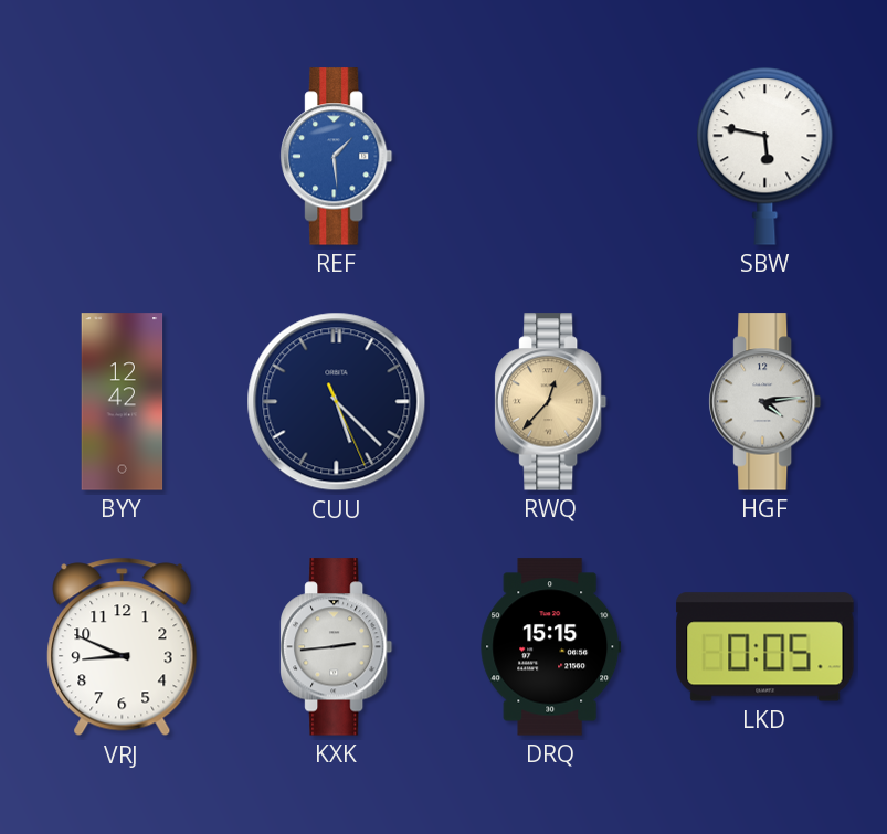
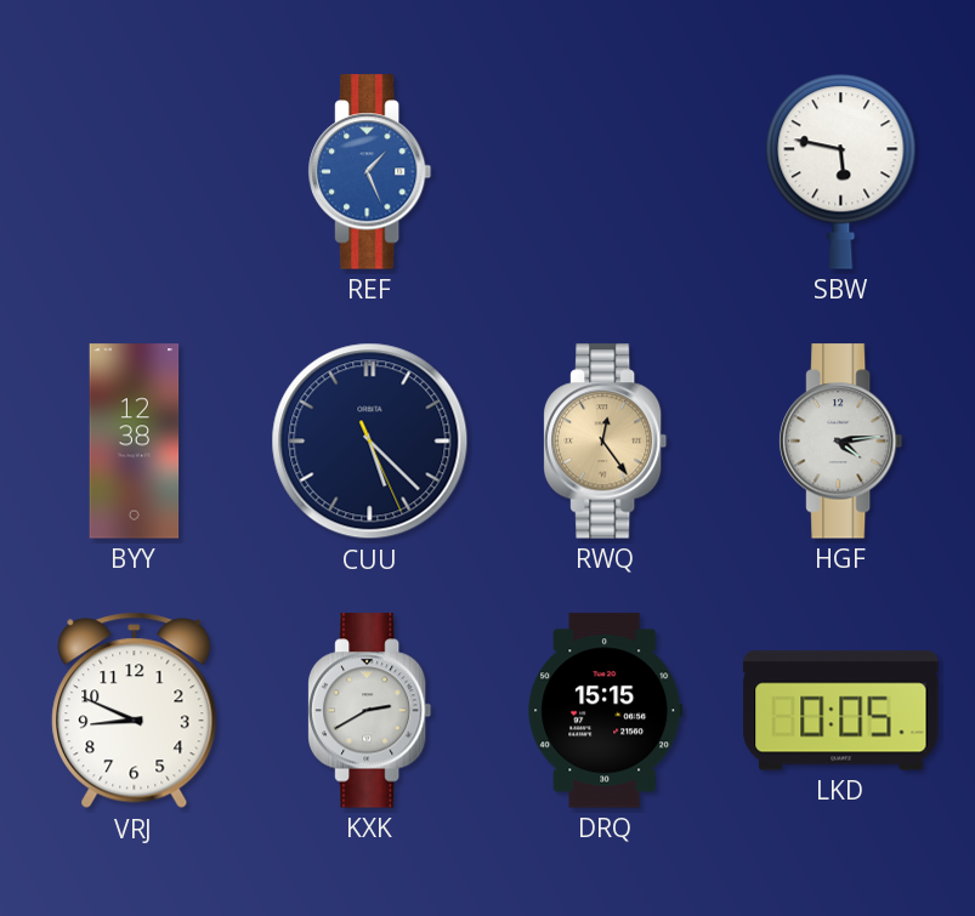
REF: 1:29 -> 1:26
BYY: 12:42 -> 12:38
RWQ: 12:37 -> 12:24
KXK: 2:44 -> 2:40
